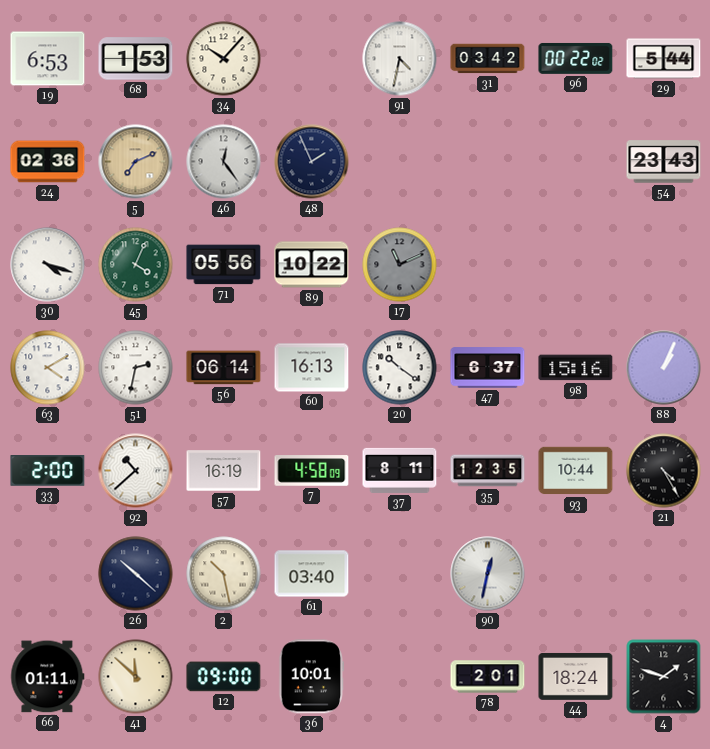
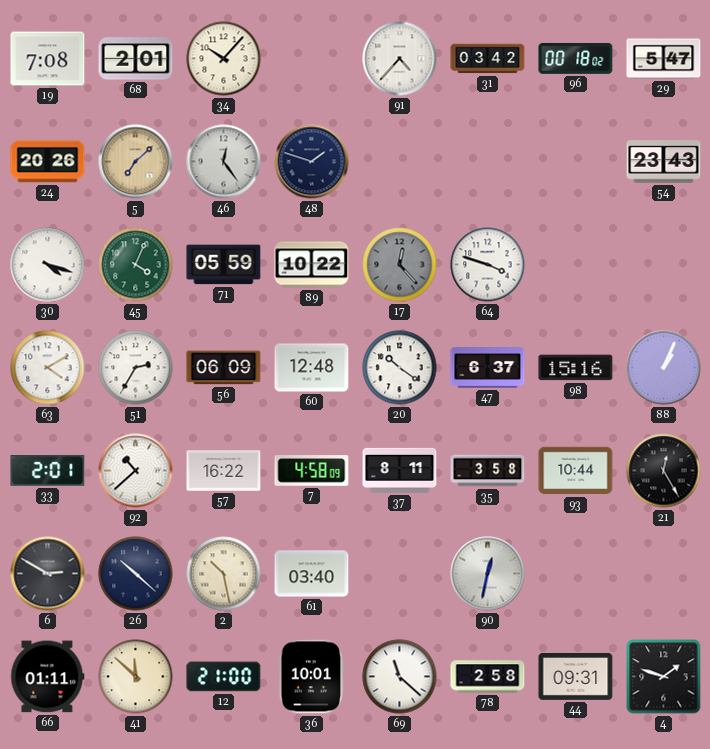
19: 6:53 -> 7:08
68: 1:53 -> 2:01
91: 4:32 -> 4:37
96: 00:22 -> 00:18
29: 5:44 -> 5:47
24: 02:36 -> 20:26
5: 7:11 -> 7:08
48: 1:56 -> 1:48
71: 05:56 -> 05:59
17: 11:11 -> 12:23
64: none -> 3:48
51: 2:32 -> 2:35
56: 06:14 -> 06:09
60: 16:13 -> 12:48
33: 2:00 -> 2:01
57: 16:19 -> 16:22
35: 12:35 -> 3:58
21: 4:25 -> 12:25
6: none -> 2:50
12: 09:00 -> 21:00
69: none -> 11:22
78: 2:01 -> 2:58
44: 18:24 -> 09:31
